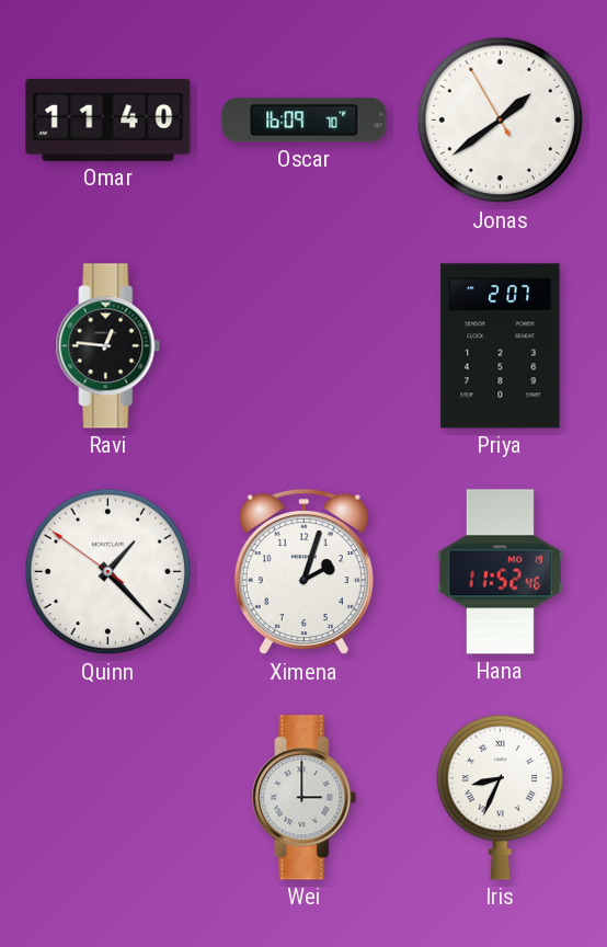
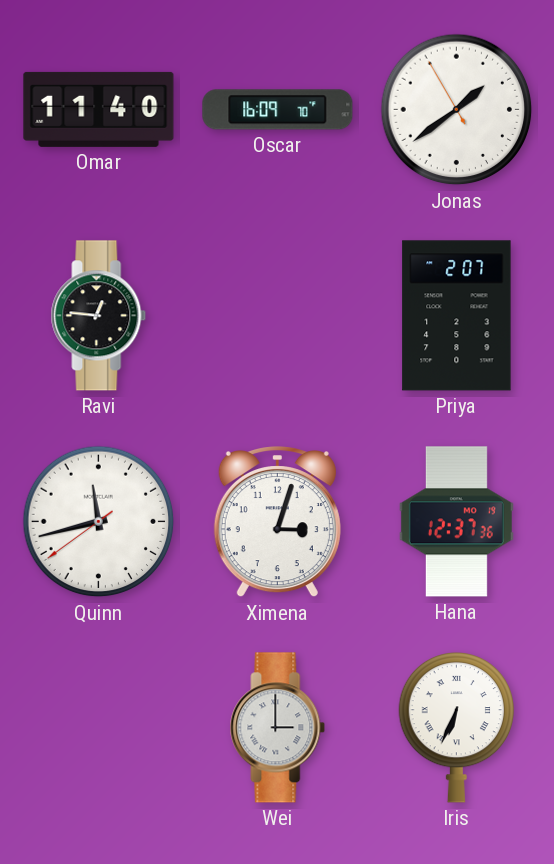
Quinn: 1:22 -> 11:42
Ximena: 2:03 -> 3:03
Hana: 11:52 -> 12:37
Iris: 8:34 -> 6:34
